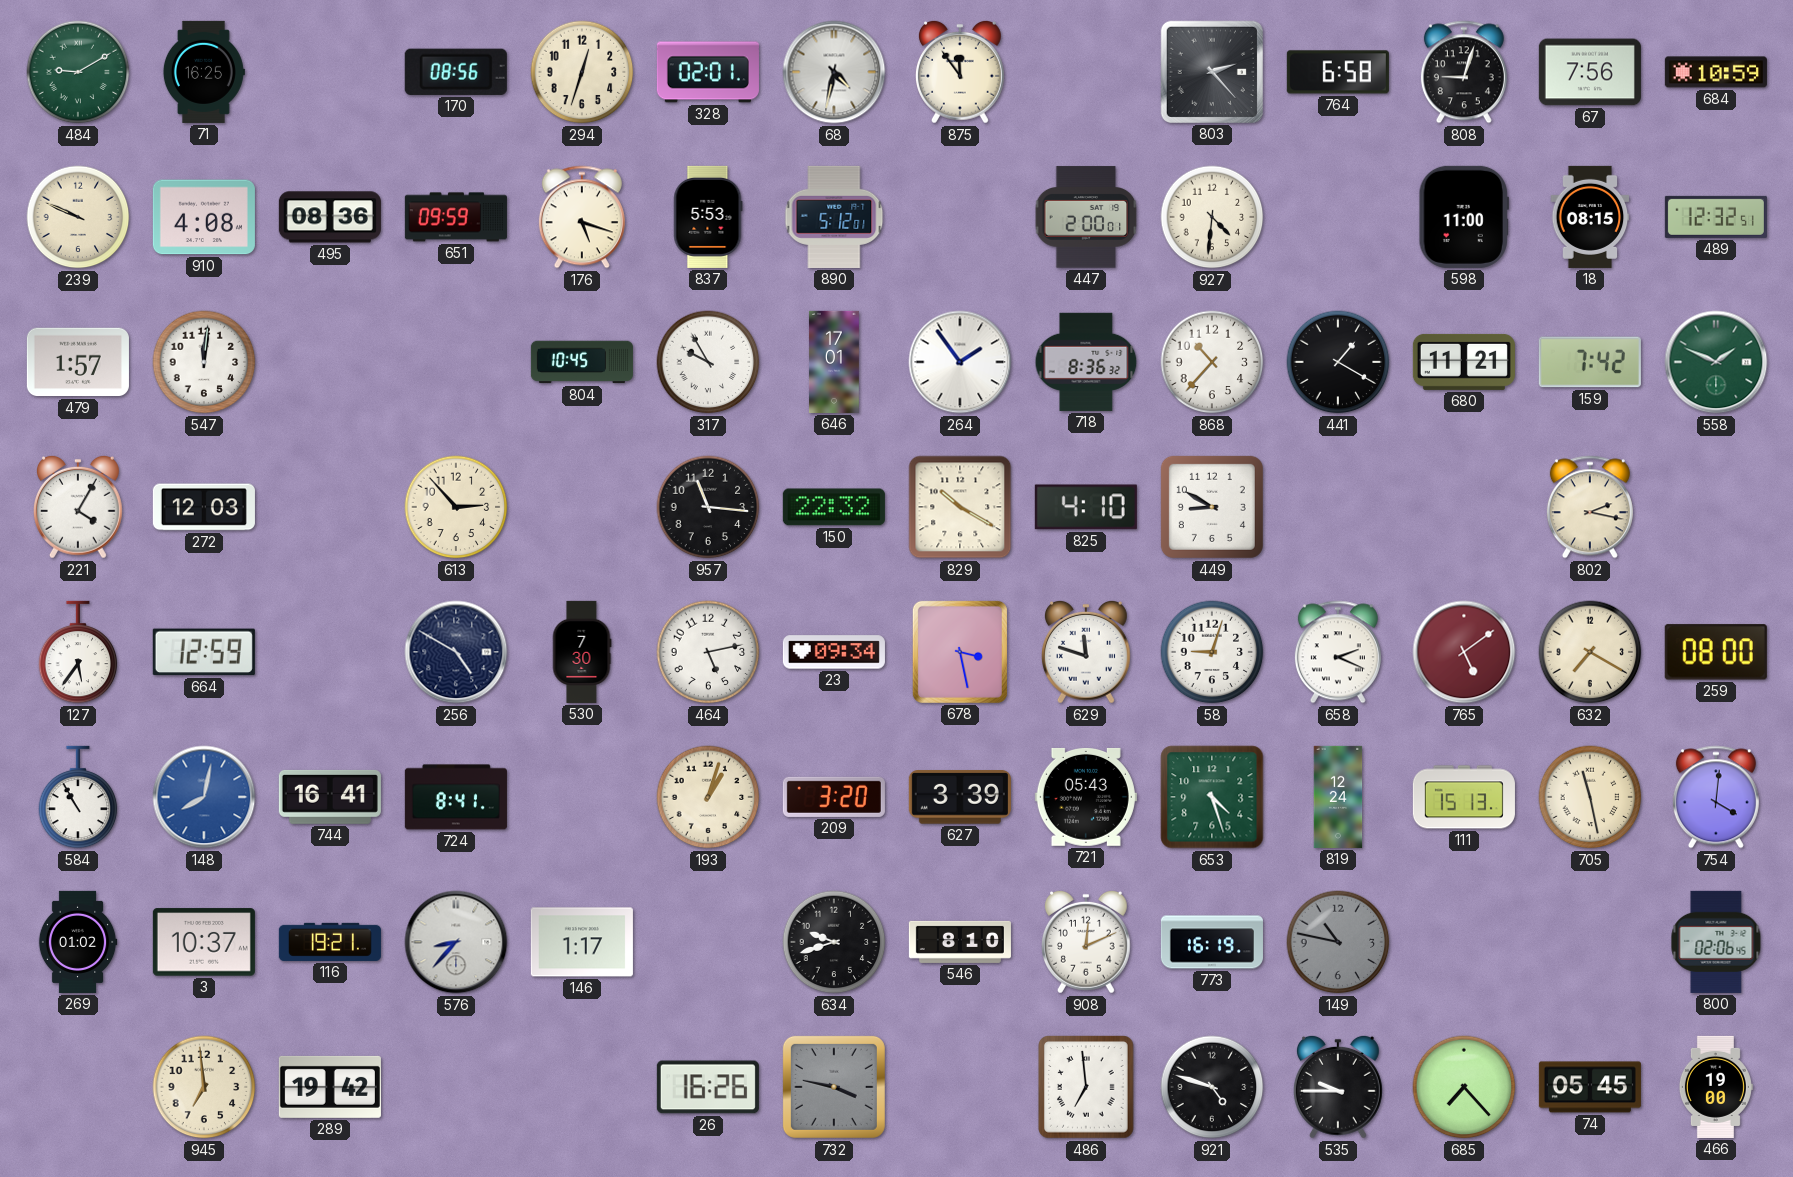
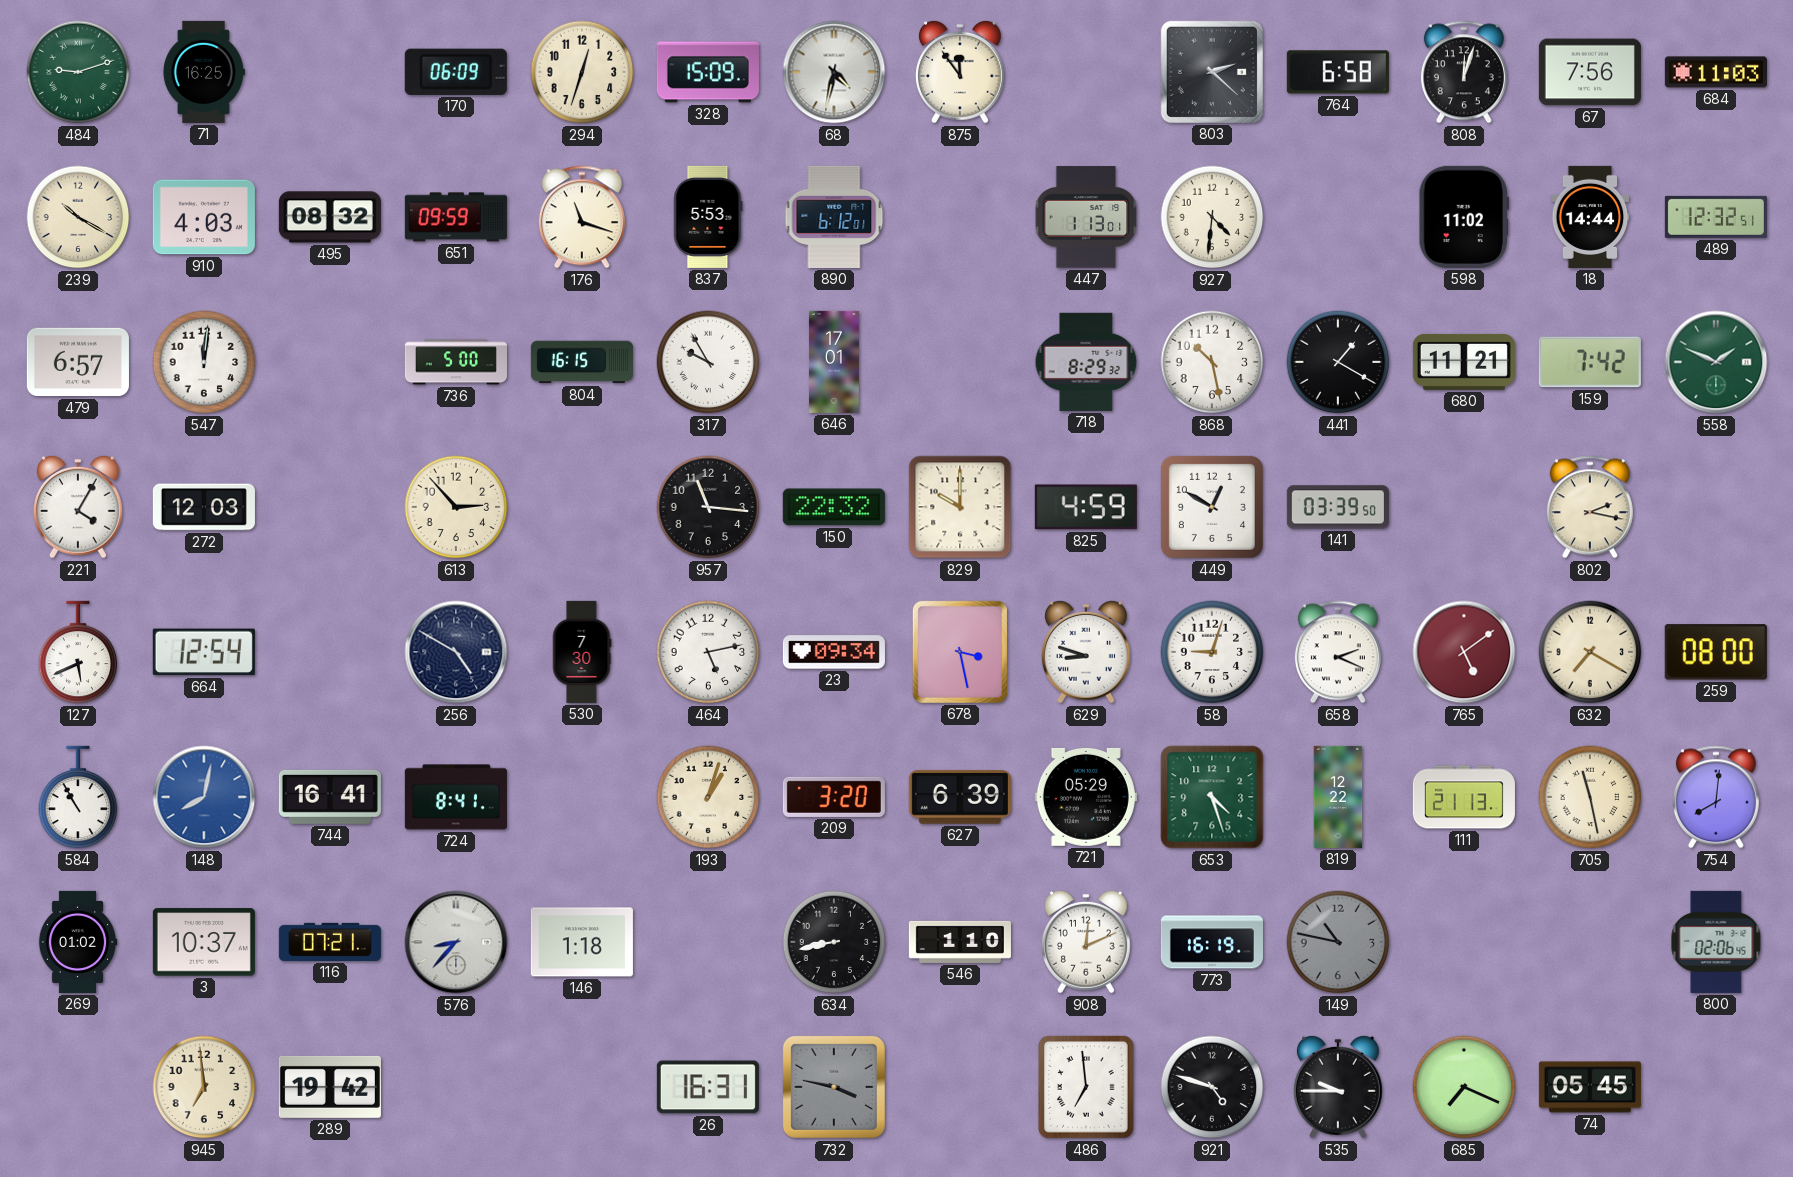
484: 9:10 -> 9:12
170: 08:56 -> 06:09
328: 02:01 -> 15:09
803: 2:23 -> 2:22
808: 9:03 -> 12:03
684: 10:59 -> 11:03
239: 9:49 -> 10:20
910: 4:08 -> 4:03
495: 08:36 -> 08:32
176: 5:18 -> 11:18
890: 5:12 -> 6:12
447: 2:00 -> 1:13
598: 11:00 -> 11:02
18: 08:15 -> 14:44
479: 1:57 -> 6:57
736: none -> 5:00
804: 10:45 -> 16:15
264: 1:54 -> none
718: 8:36 -> 8:29
868: 10:37 -> 10:28
829: 10:20 -> 10:00
825: 4:10 -> 4:59
449: 8:50 -> 12:50
141: none -> 03:39
127: 5:36 -> 5:41
664: 12:59 -> 12:54
629: 11:48 -> 8:48
627: 3:39 -> 6:39
721: 05:43 -> 05:29
819: 12:24 -> 12:22
111: 15:13 -> 21:13
754: 4:01 -> 8:01
116: 19:21 -> 07:21
146: 1:17 -> 1:18
634: 9:42 -> 8:43
546: 8:10 -> 1:10
26: 16:26 -> 16:31
685: 7:23 -> 7:19
466: 19:00 -> none
